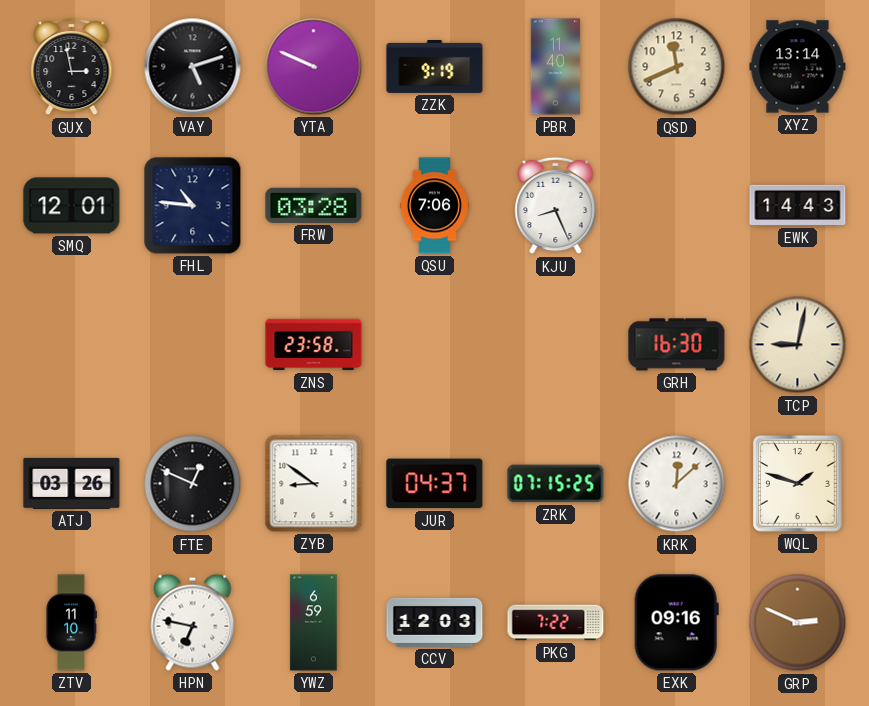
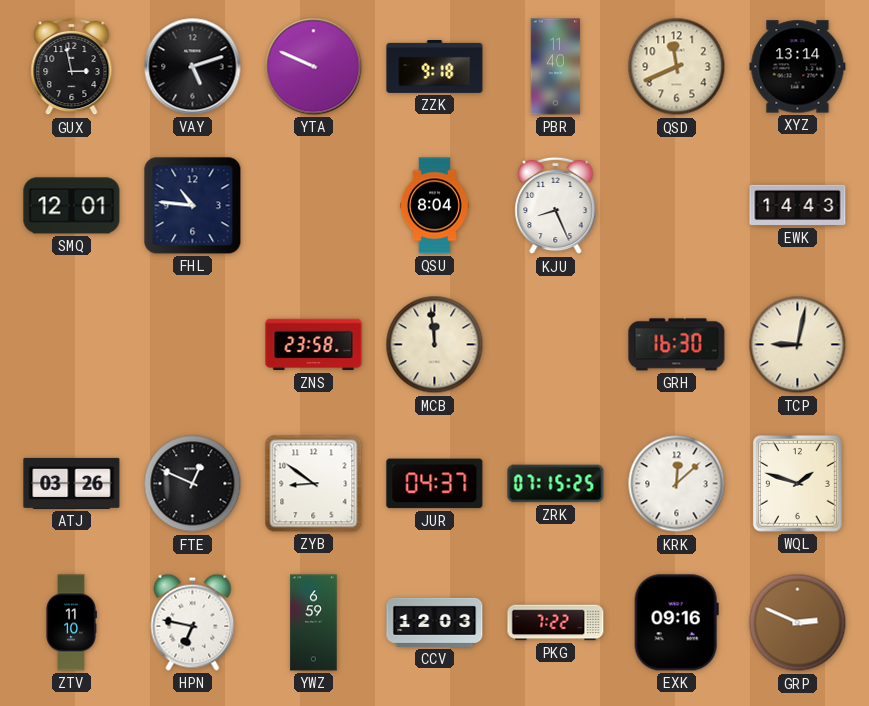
ZZK: 9:19 -> 9:18
FRW: 03:28 -> none
QSU: 7:06 -> 8:04
MCB: none -> 11:59
